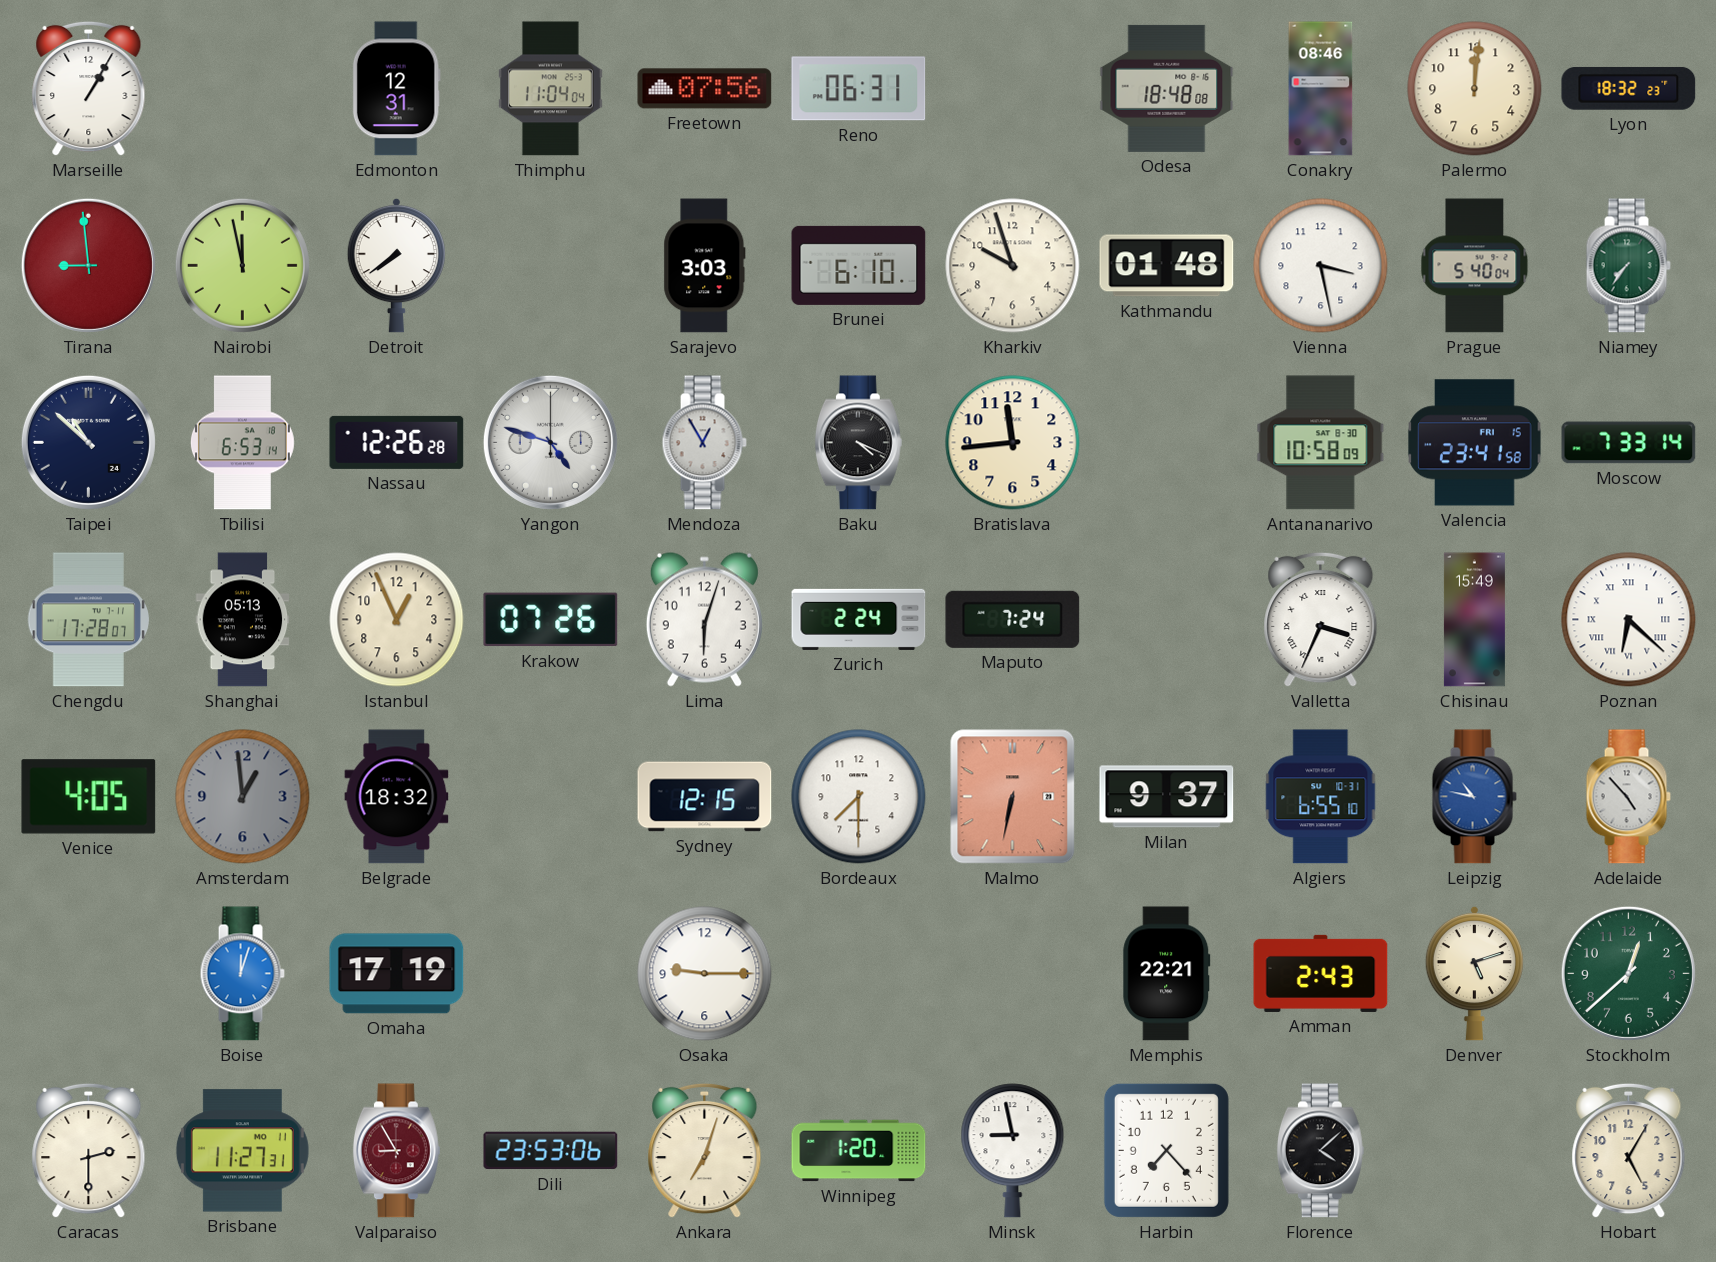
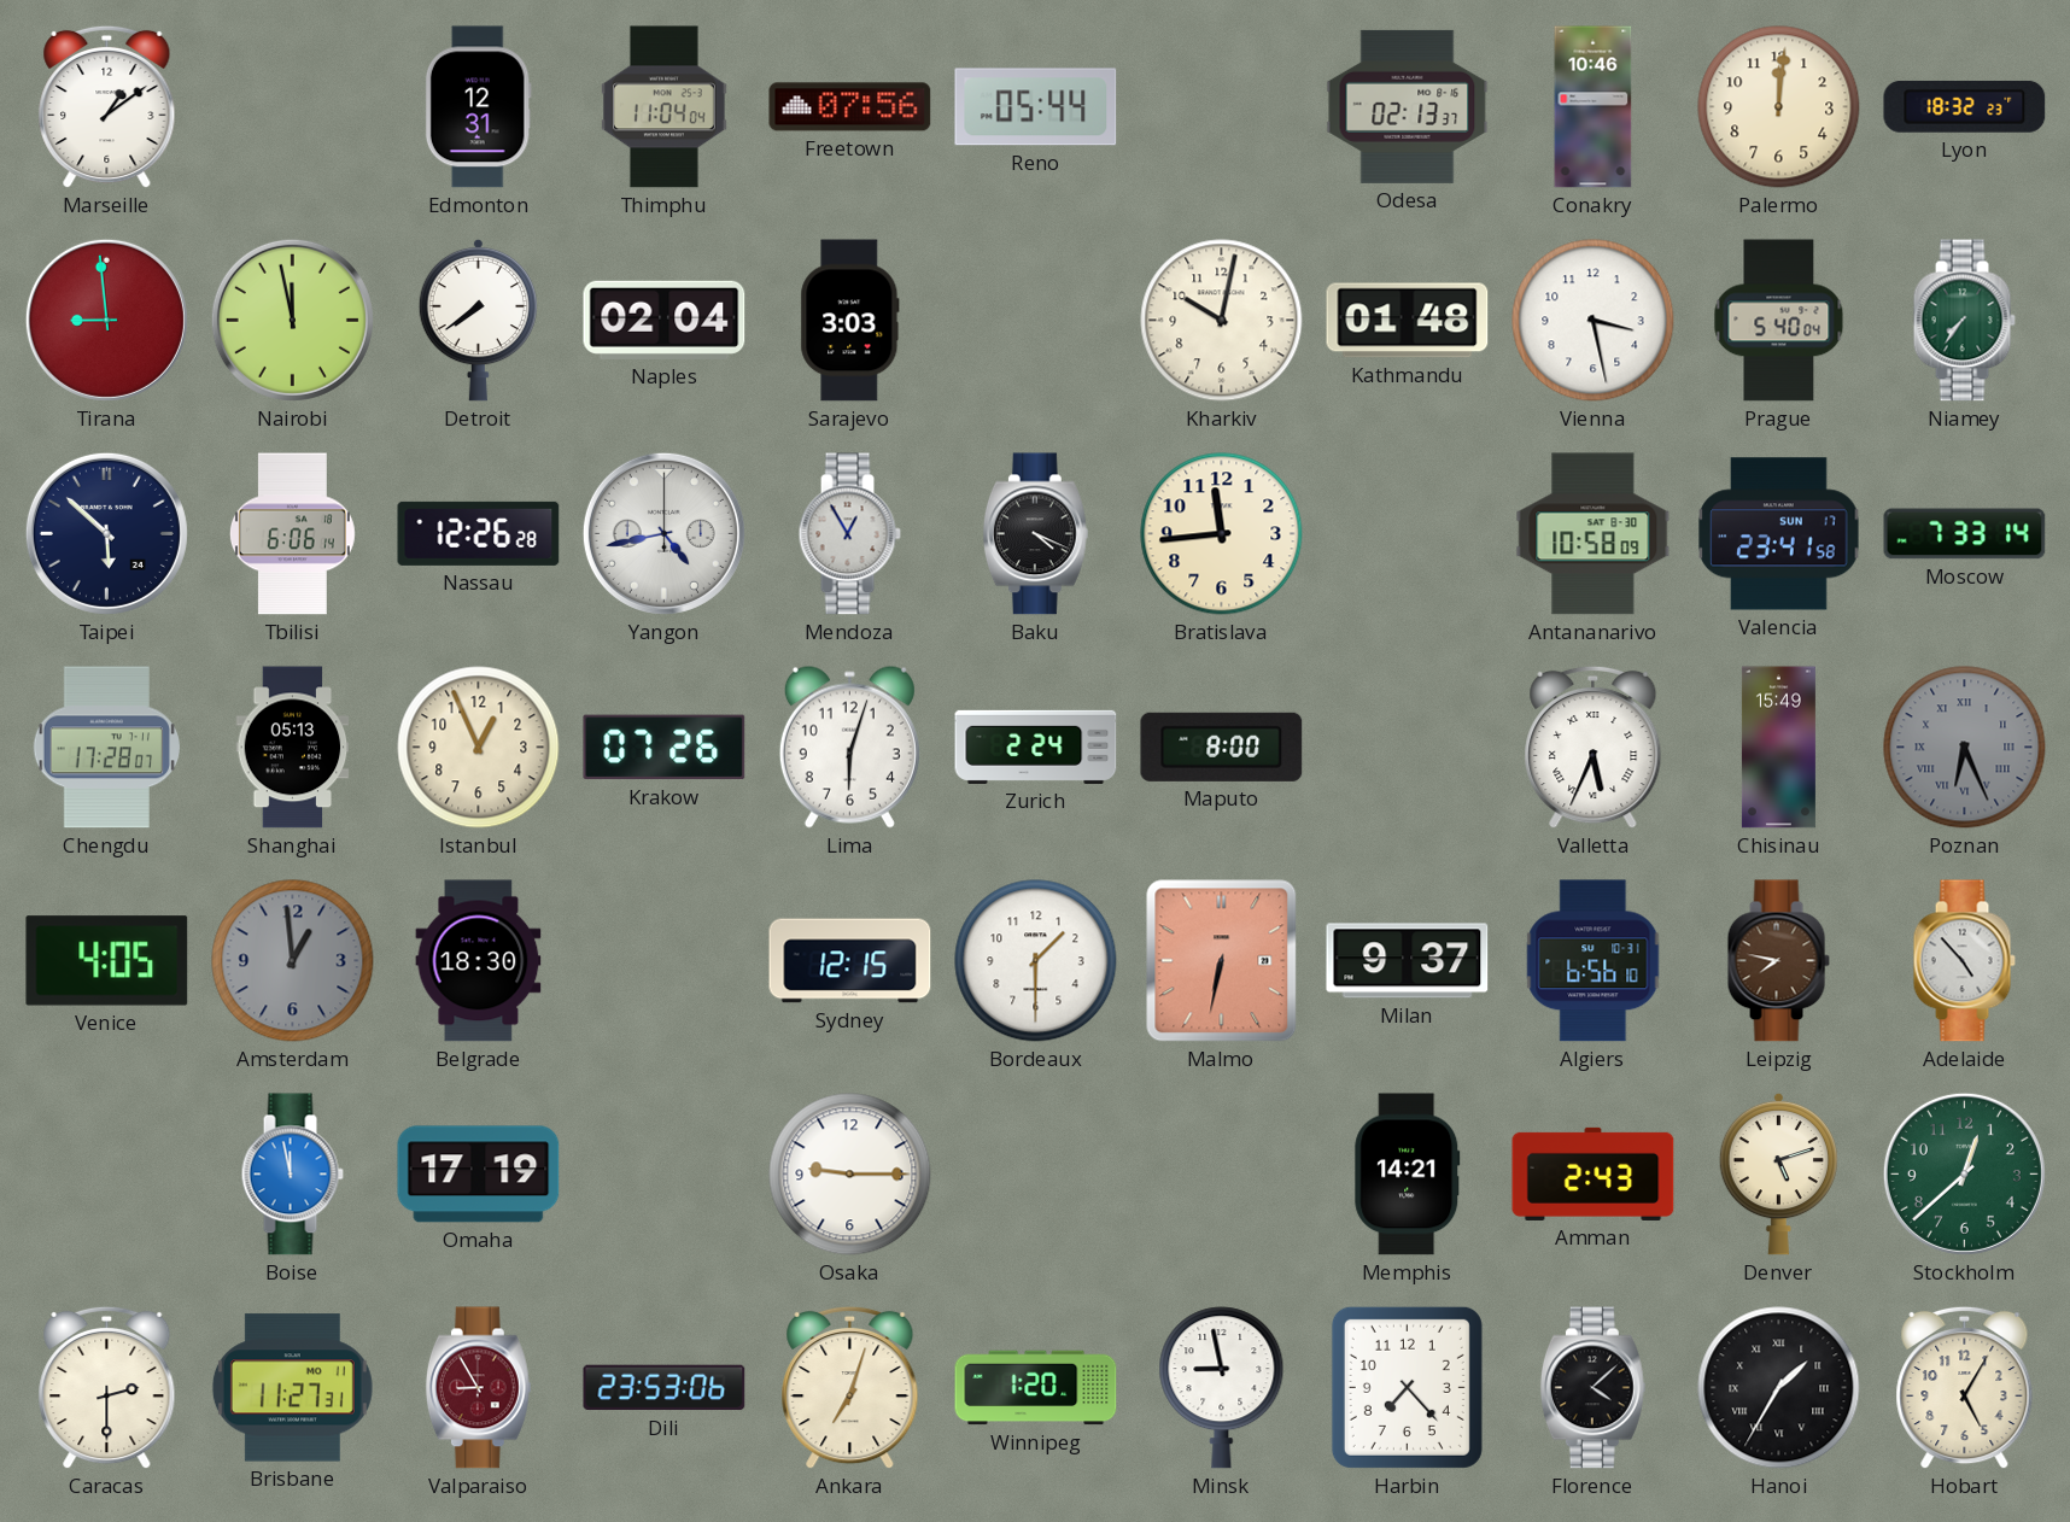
Marseille: 1:05 -> 1:09
Reno: 06:31 -> 05:44
Odesa: 18:48 -> 02:13
Conakry: 08:46 -> 10:46
Naples: none -> 02:04
Brunei: 6:10 -> none
Kharkiv: 9:57 -> 10:02
Taipei: 10:52 -> 5:52
Tbilisi: 6:53 -> 6:06
Yangon: 4:48 -> 4:43
Valencia date: FRI 15 -> SUN 17
Maputo: 7:24 -> 8:00
Valletta: 3:34 -> 5:34
Poznan: 6:22 -> 6:26
Poznan dial: white -> grey
Belgrade: 18:32 -> 18:30
Bordeaux: 7:30 -> 1:30
Algiers: 6:55 -> 6:56
Leipzig: 10:47 -> 7:47
Leipzig dial: blue -> brown
Boise: 12:03 -> 11:58
Memphis: 22:21 -> 14:21
Hanoi: none -> 1:35
